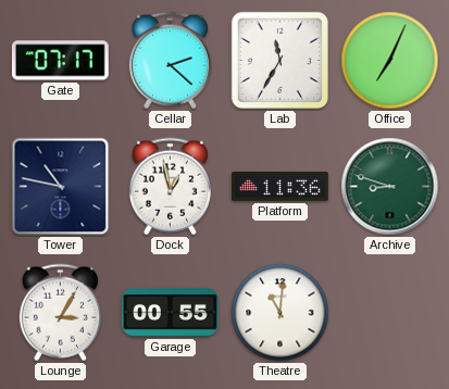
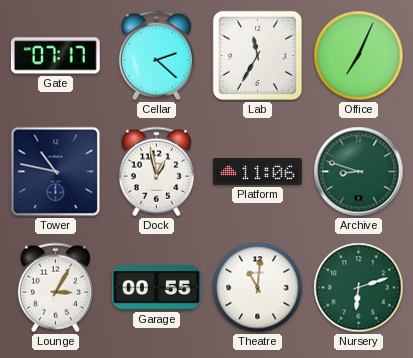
Platform: 11:36 -> 11:06
Nursery: none -> 6:12
